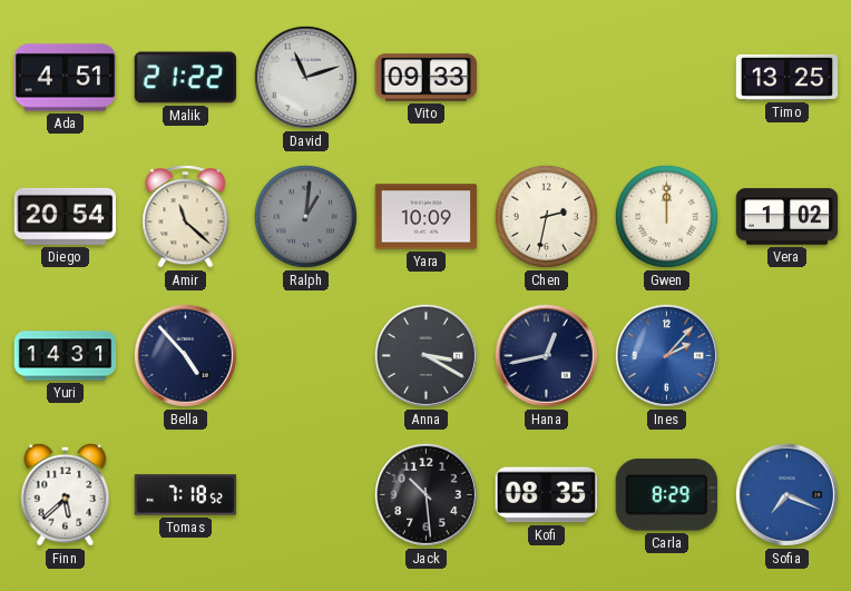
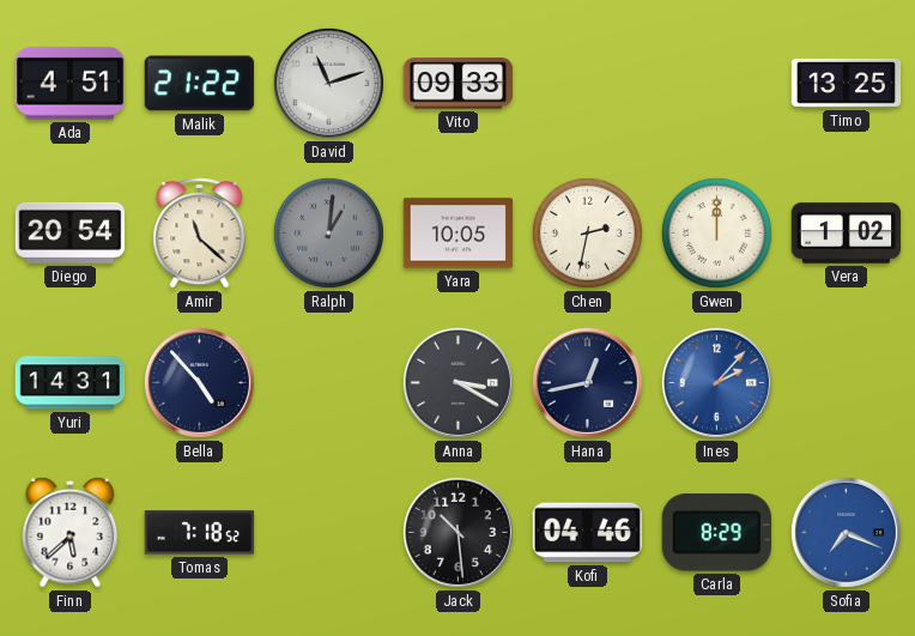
Yara: 10:09 -> 10:05
Kofi: 08:35 -> 04:46
